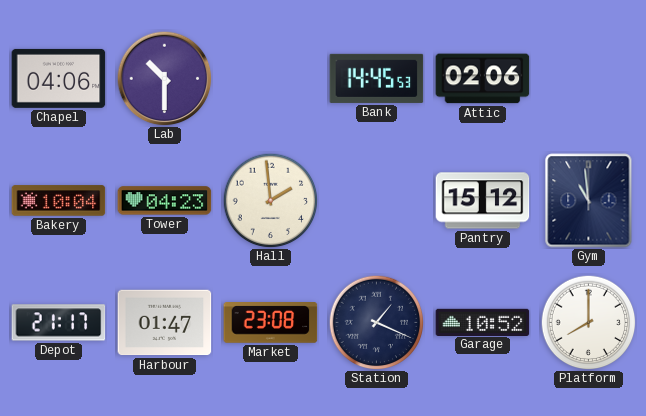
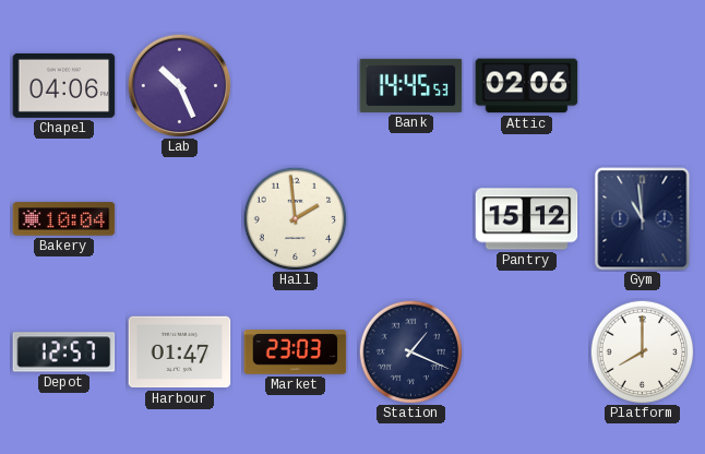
Lab: 10:30 -> 10:26
Tower: 04:23 -> none
Depot: 21:17 -> 12:57
Market: 23:08 -> 23:03
Garage: 10:52 -> none
